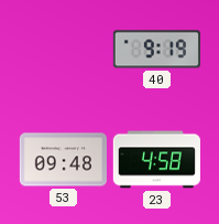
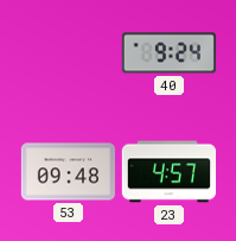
40: 9:19 -> 9:24
23: 4:58 -> 4:57
